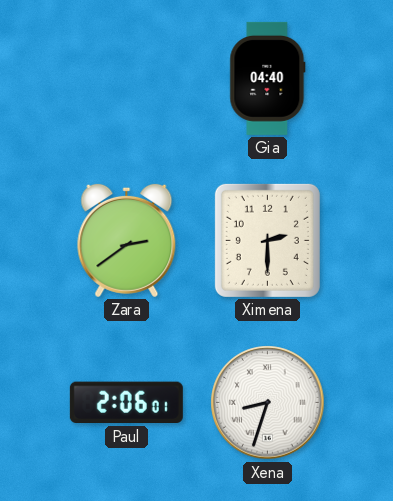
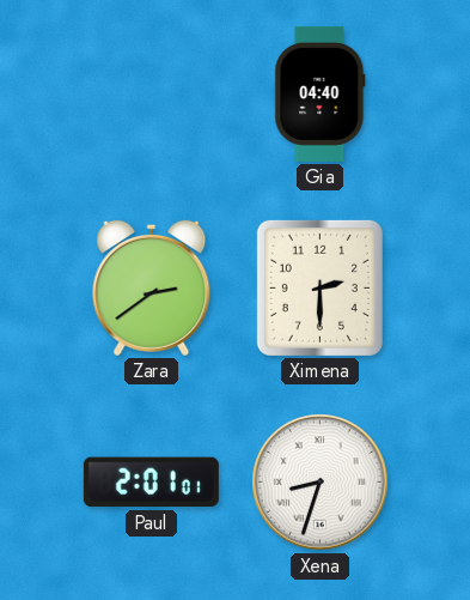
Paul: 2:06 -> 2:01
